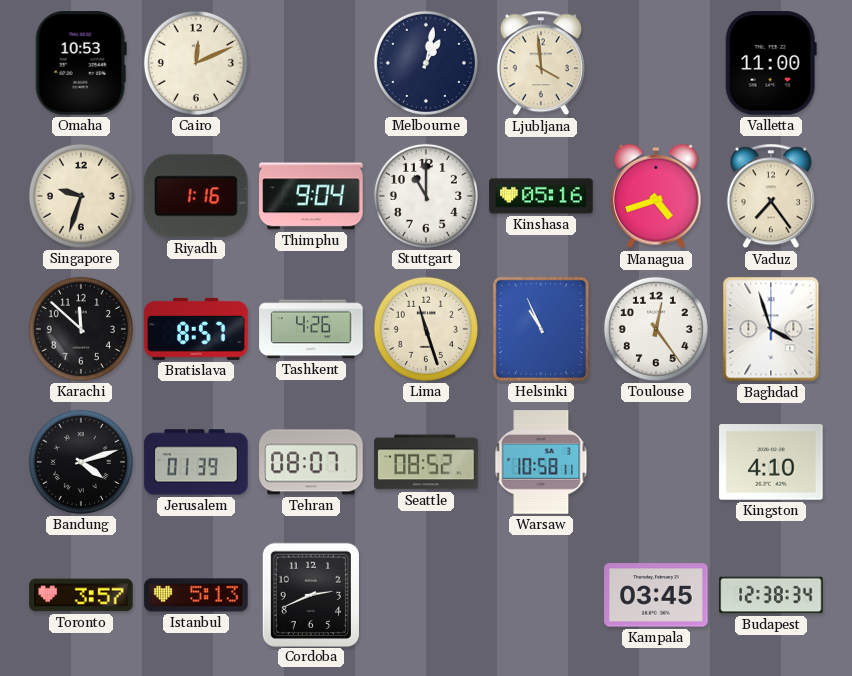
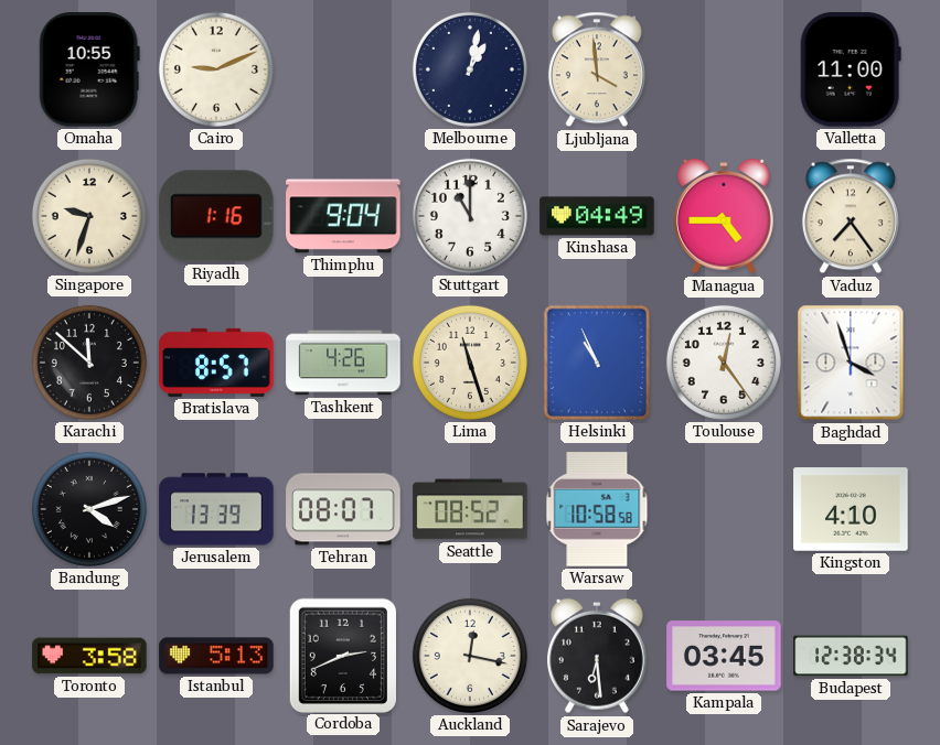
Omaha: 10:53 -> 10:55
Cairo: 12:11 -> 9:11
Kinshasa: 05:16 -> 04:49
Managua: 4:42 -> 4:45
Jerusalem: 01:39 -> 13:39
Warsaw: 10:58:11 -> 10:58:58
Toronto: 3:57 -> 3:58
Auckland: none -> 12:17
Sarajevo: none -> 6:29
